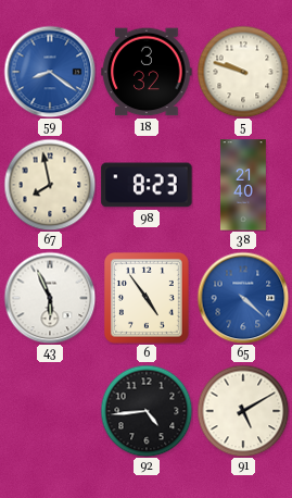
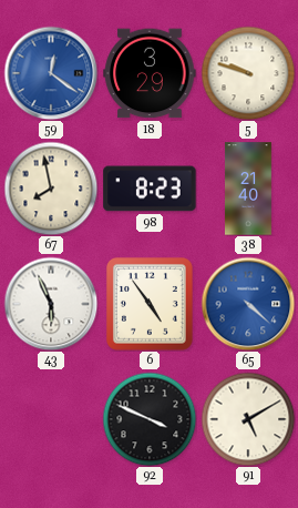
59: 8:21 -> 12:21
18: 3:32 -> 3:29
92: 4:44 -> 3:49
